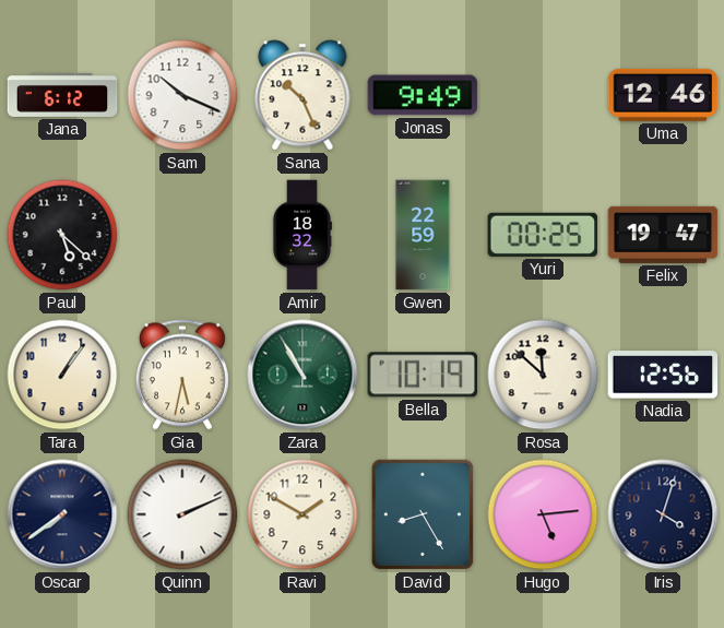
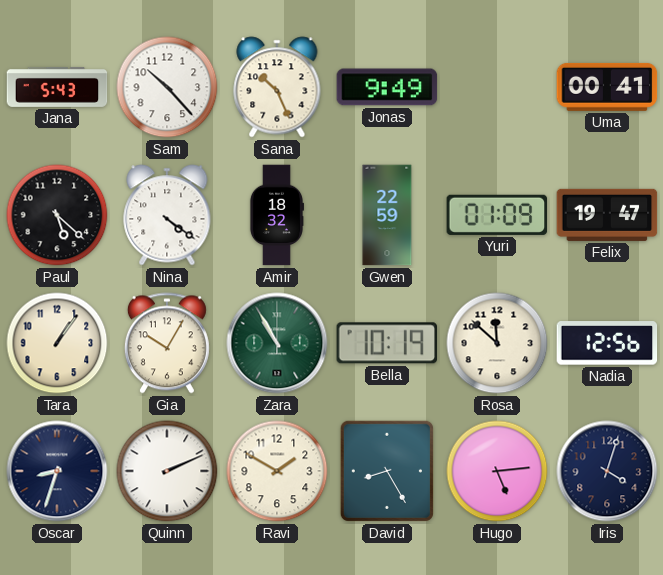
Jana: 6:12 -> 5:43
Sam: 10:19 -> 10:23
Uma: 12:46 -> 00:41
Nina: none -> 4:21
Yuri: 00:25 -> 01:09
Gia: 5:32 -> 10:05
Oscar: 7:39 -> 8:33
